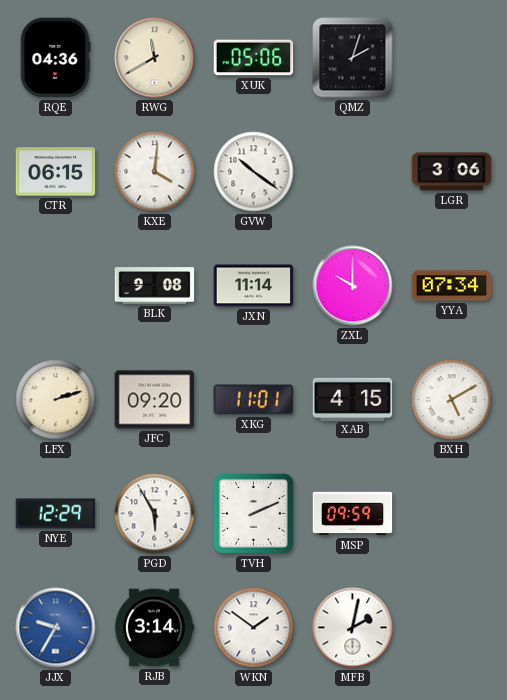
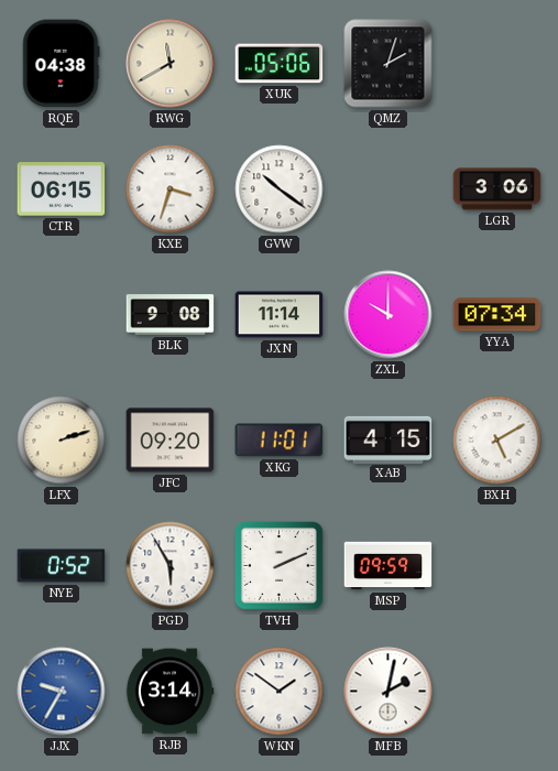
RQE: 04:36 -> 04:38
KXE: 4:01 -> 3:33
NYE: 12:29 -> 0:52
